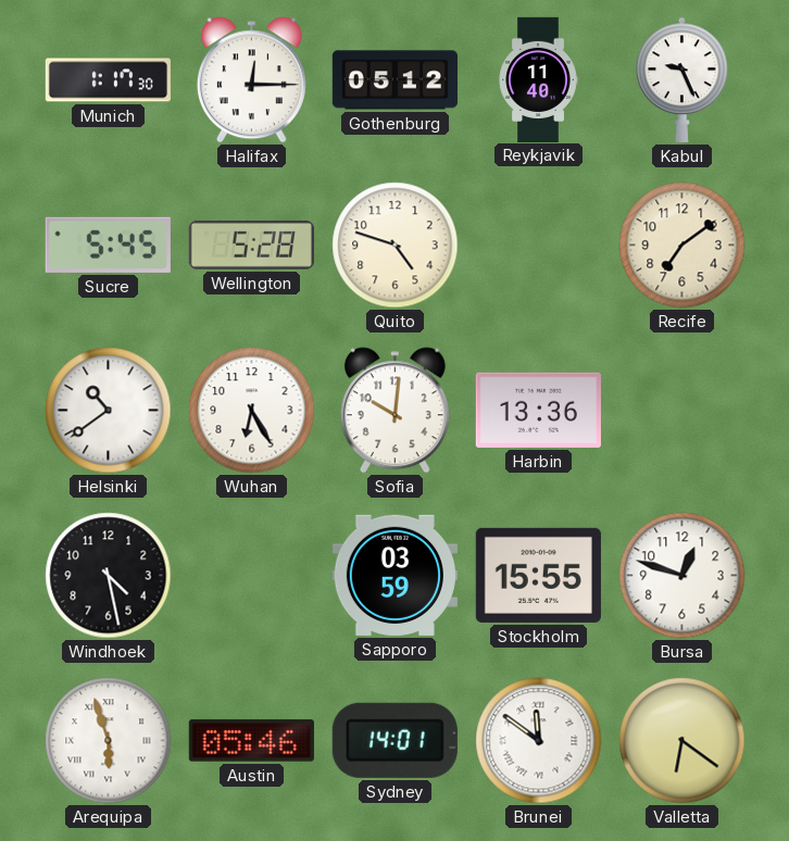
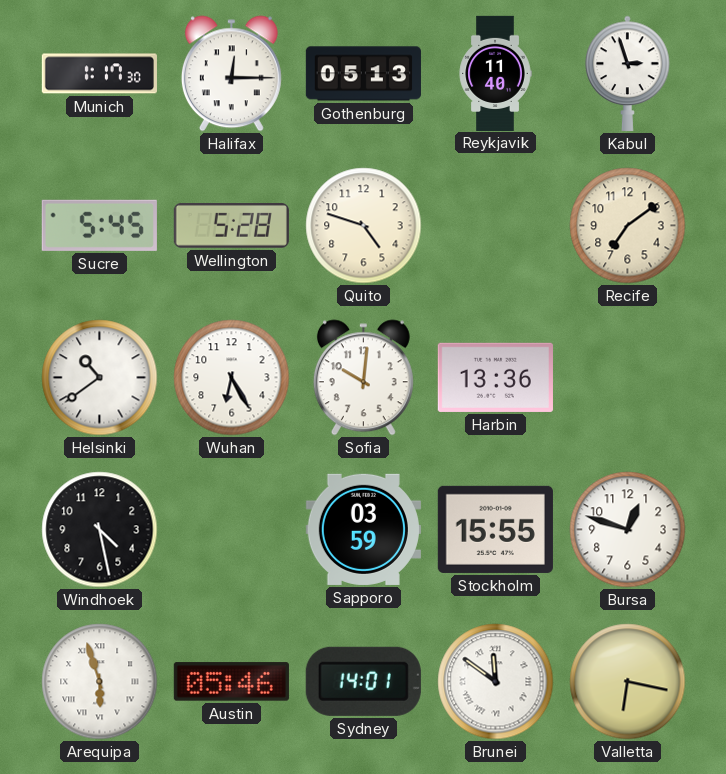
Gothenburg: 05:12 -> 05:13
Kabul: 9:26 -> 2:57
Valletta: 6:21 -> 6:17
